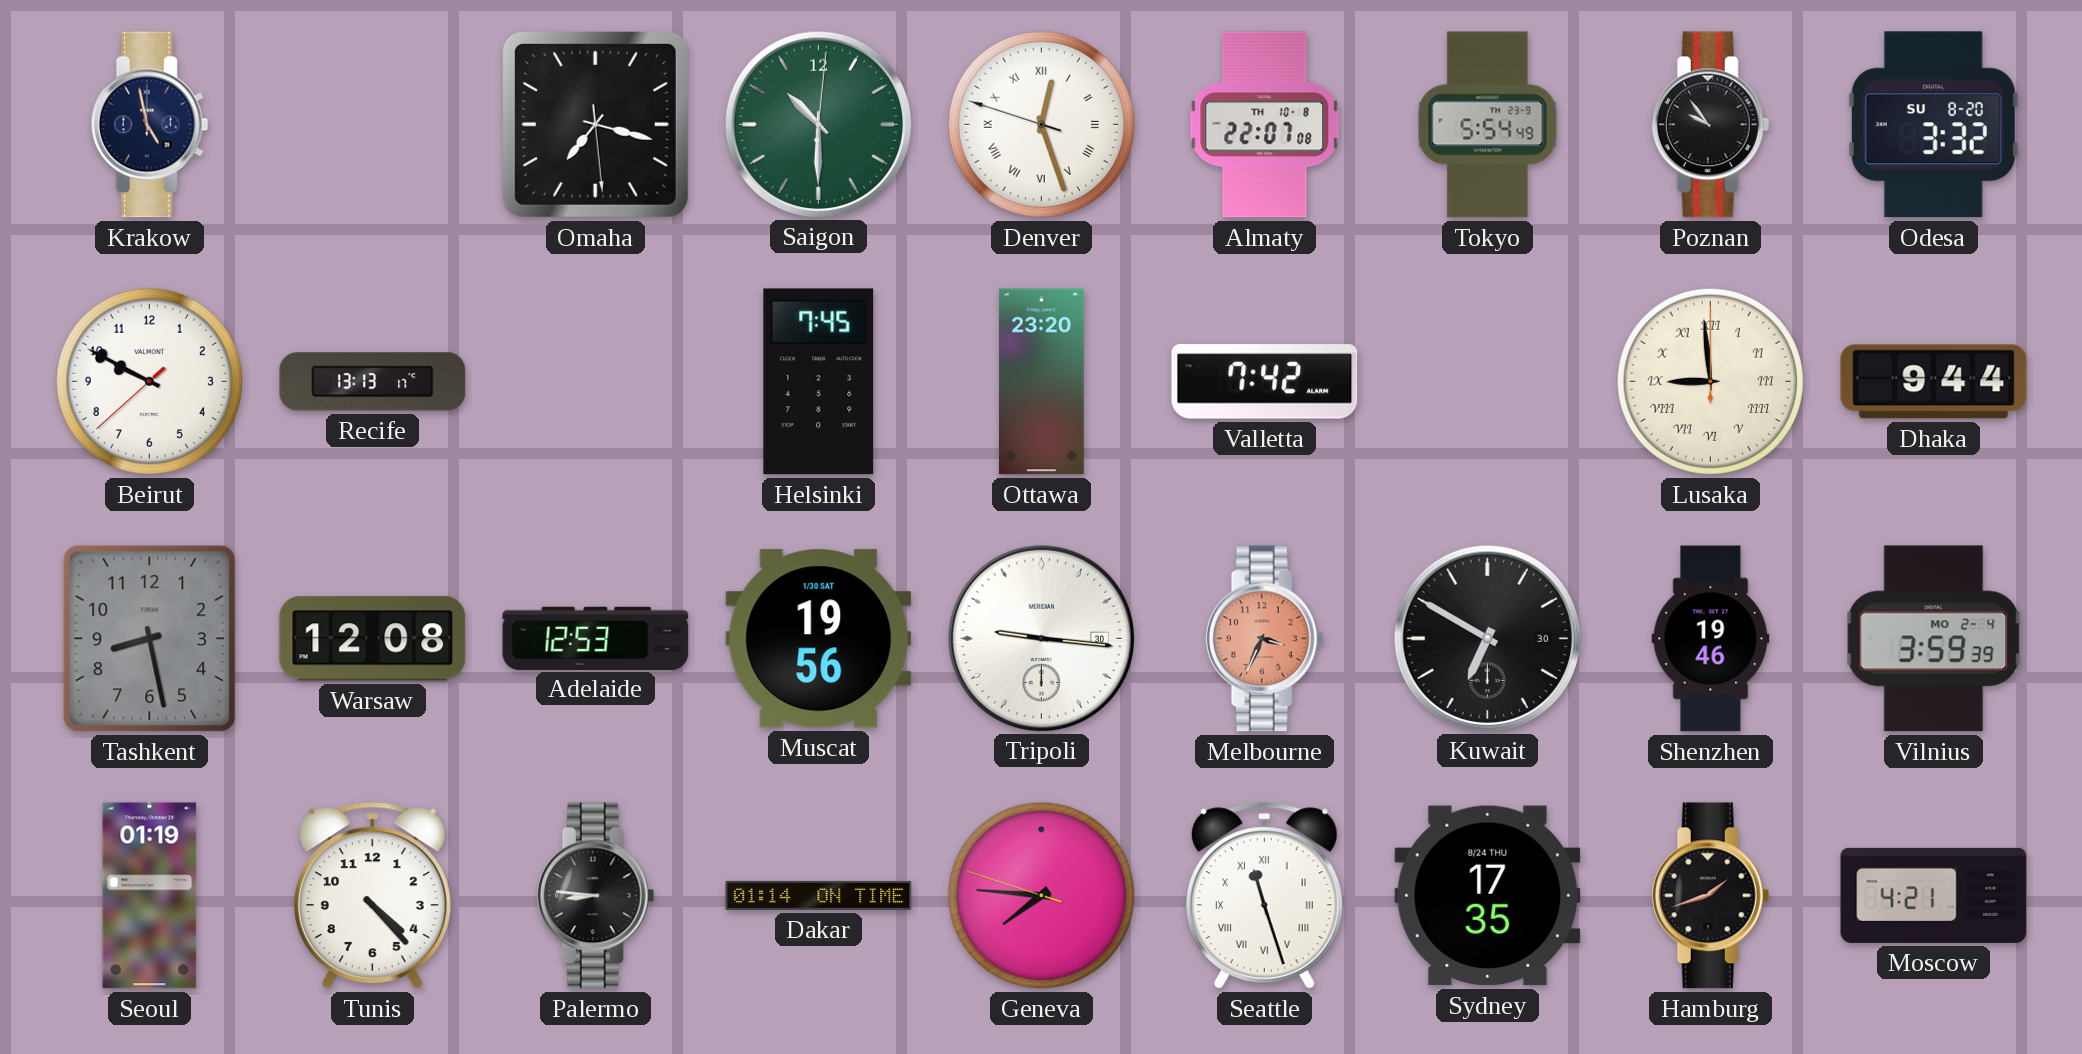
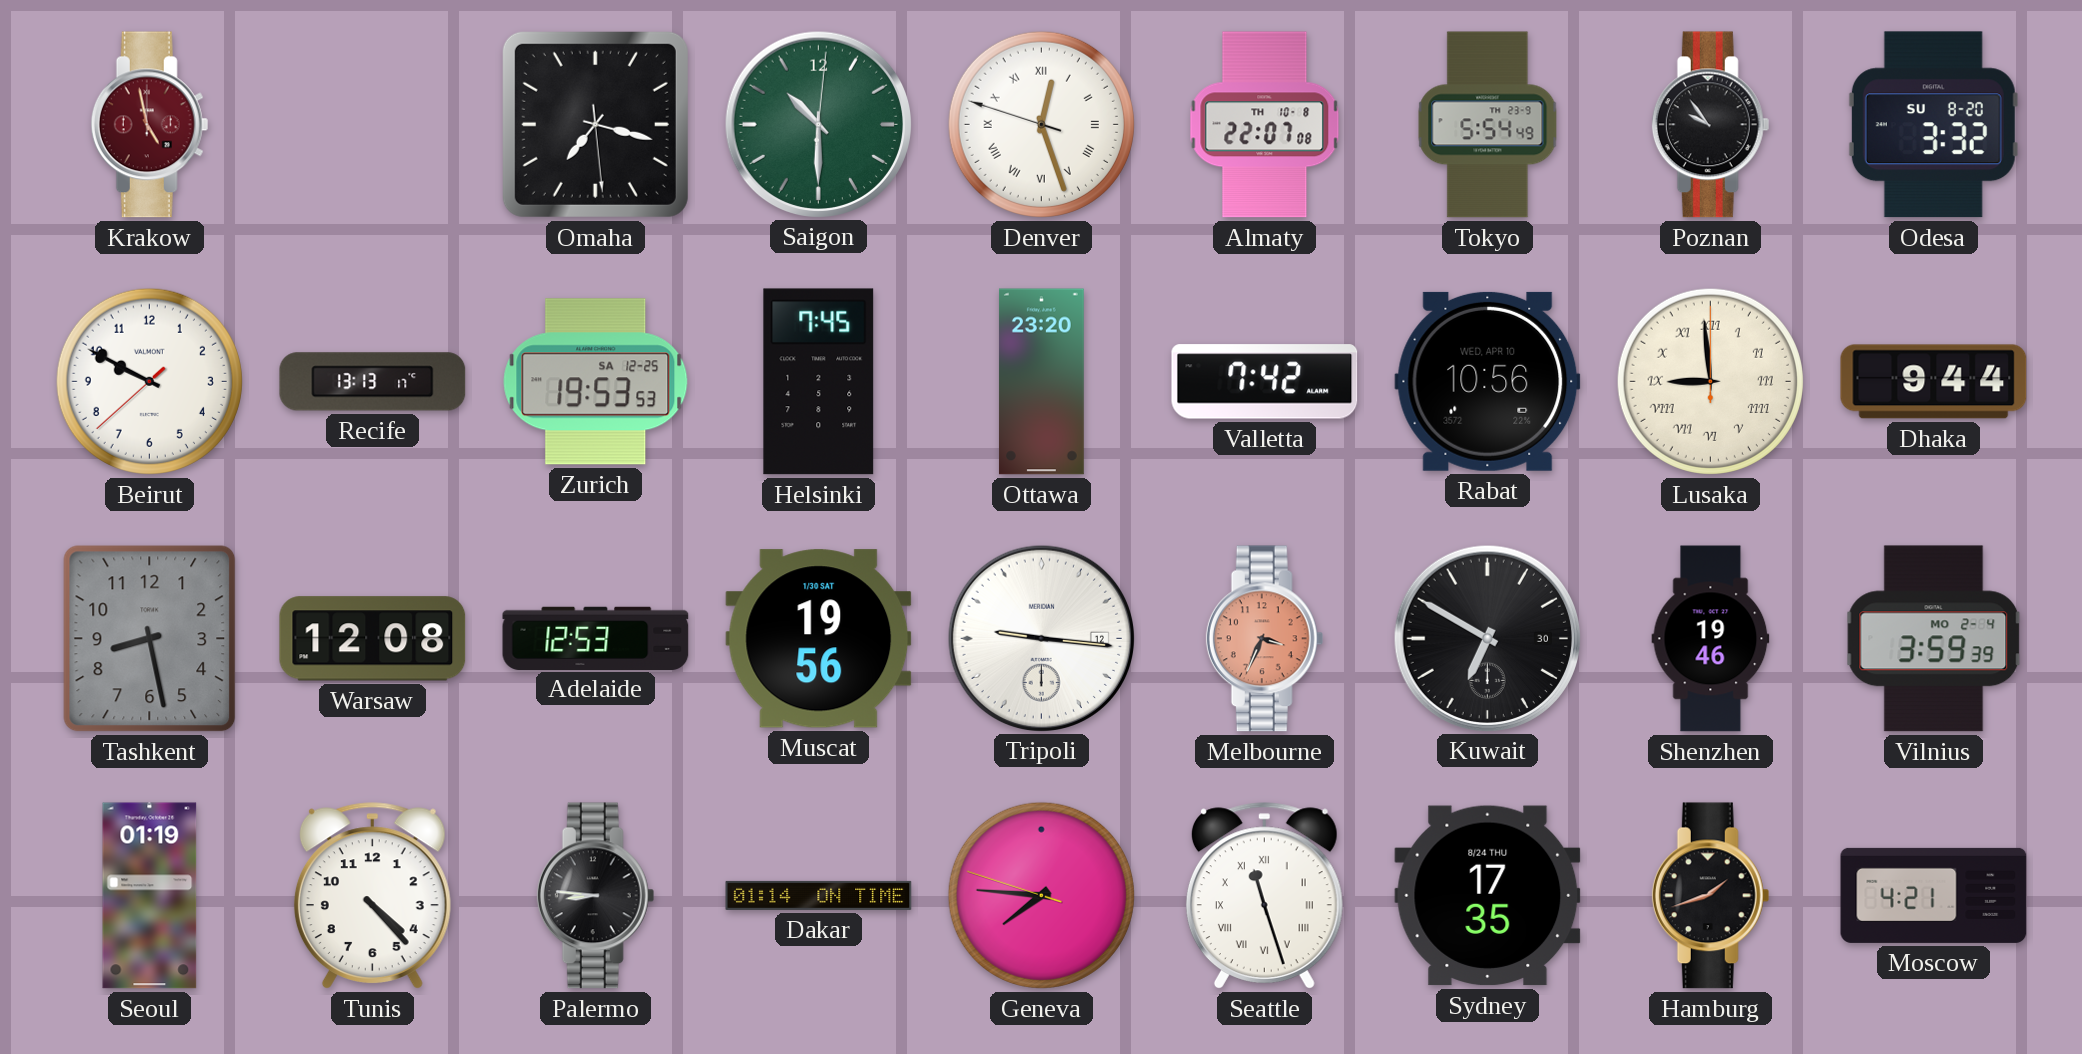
Krakow dial: navy -> burgundy
Zurich: none -> 19:53
Rabat: none -> 10:56
Tripoli date: 30 -> 12
